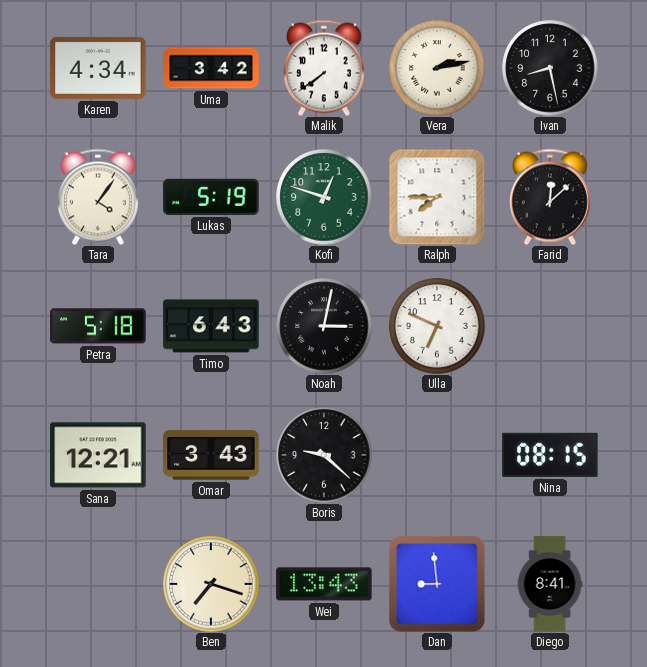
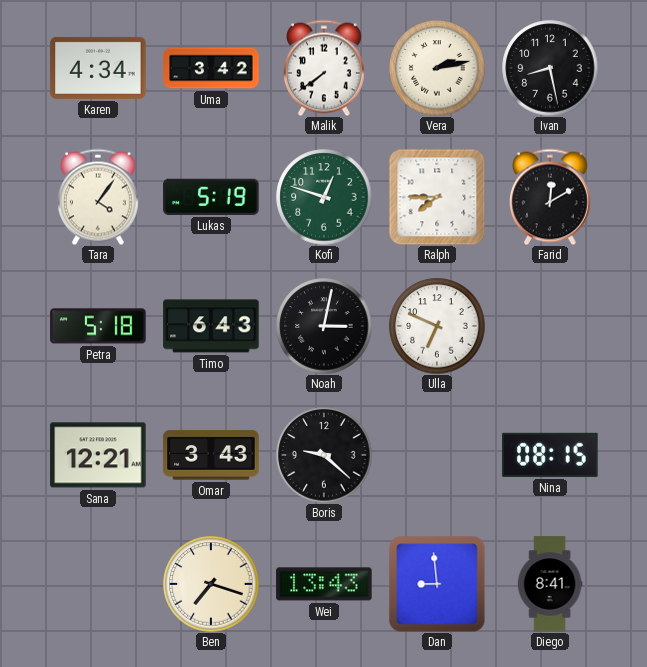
Farid: 12:08 -> 12:10
